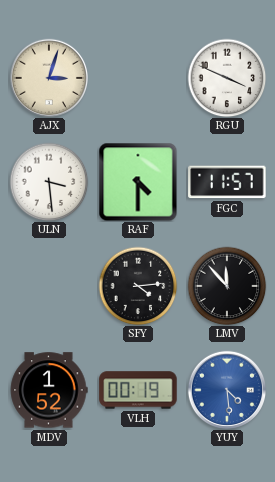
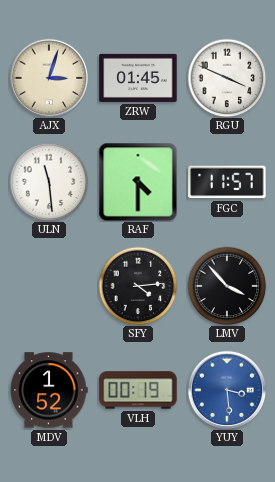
ZRW: none -> 01:45
ULN: 3:29 -> 11:29
LMV: 11:53 -> 3:53
YUY: 4:29 -> 3:29
